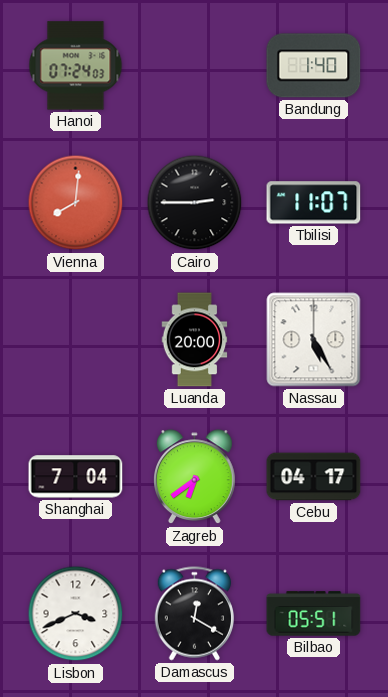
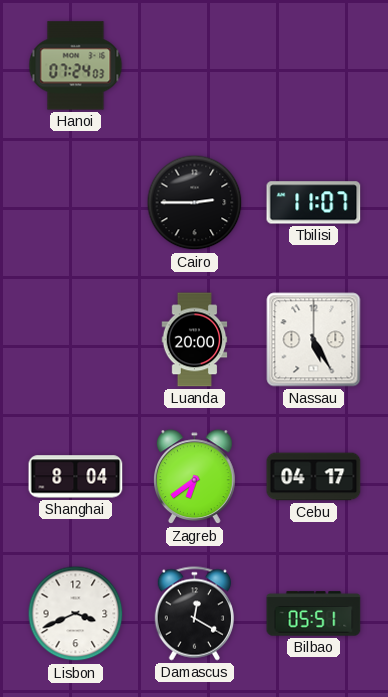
Bandung: 1:40 -> none
Vienna: 8:01 -> none
Shanghai: 7:04 -> 8:04
